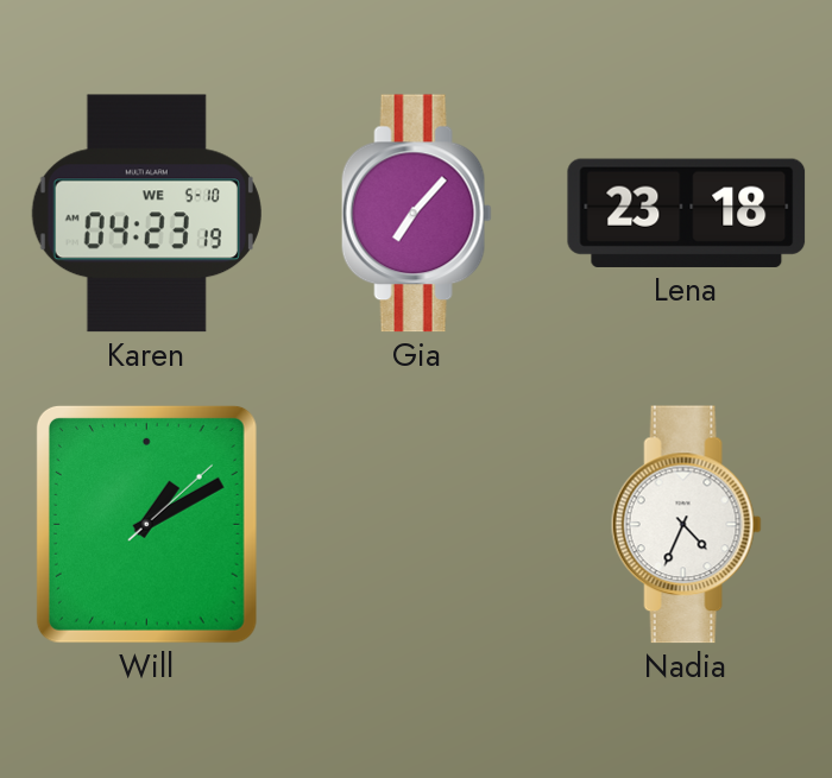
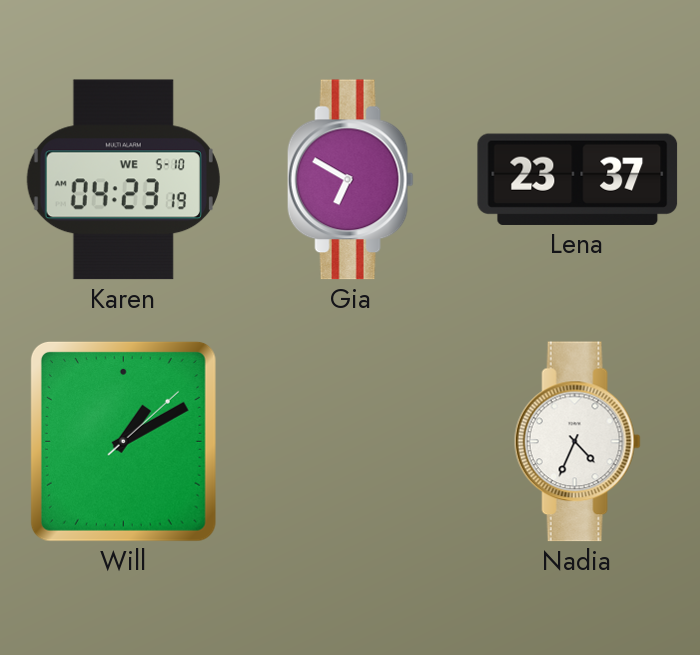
Gia: 7:07 -> 6:50
Lena: 23:18 -> 23:37
